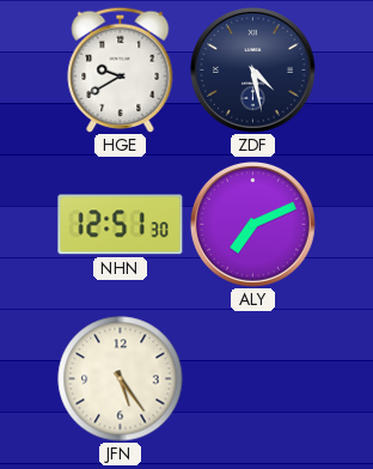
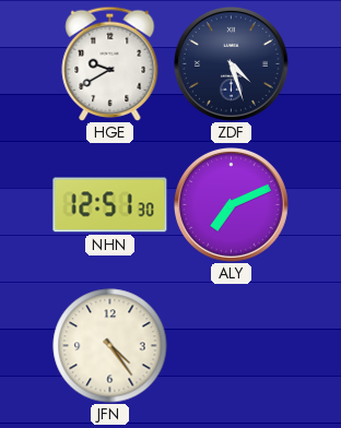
ZDF: 4:28 -> 4:27
JFN: 5:24 -> 4:24
